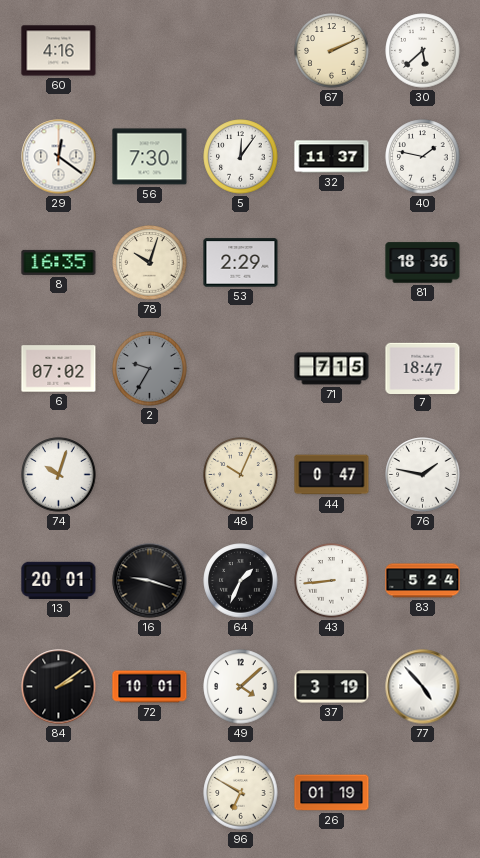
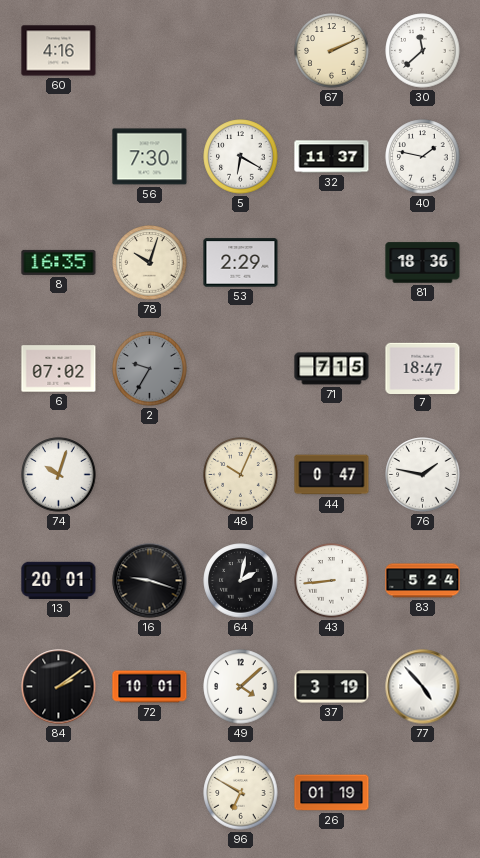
30: 5:38 -> 11:38
29: 12:21 -> none
5: 12:06 -> 6:20
64: 1:34 -> 2:02
